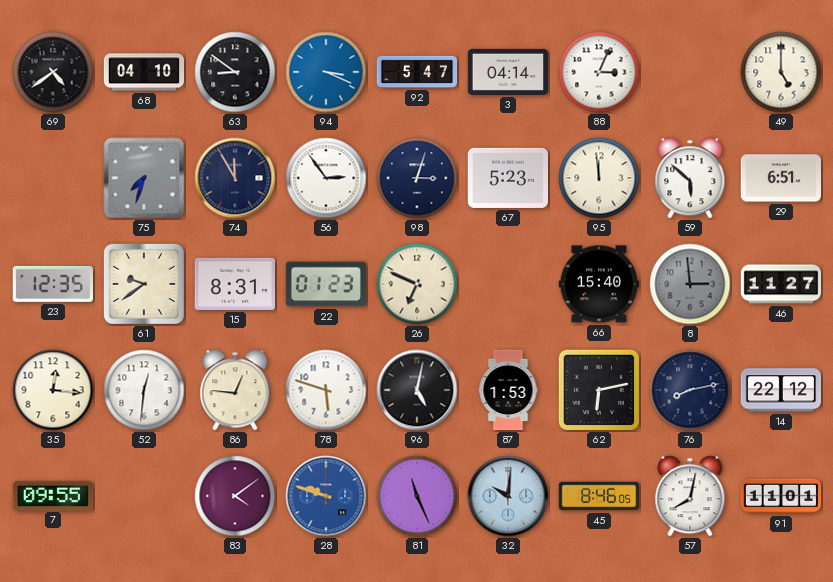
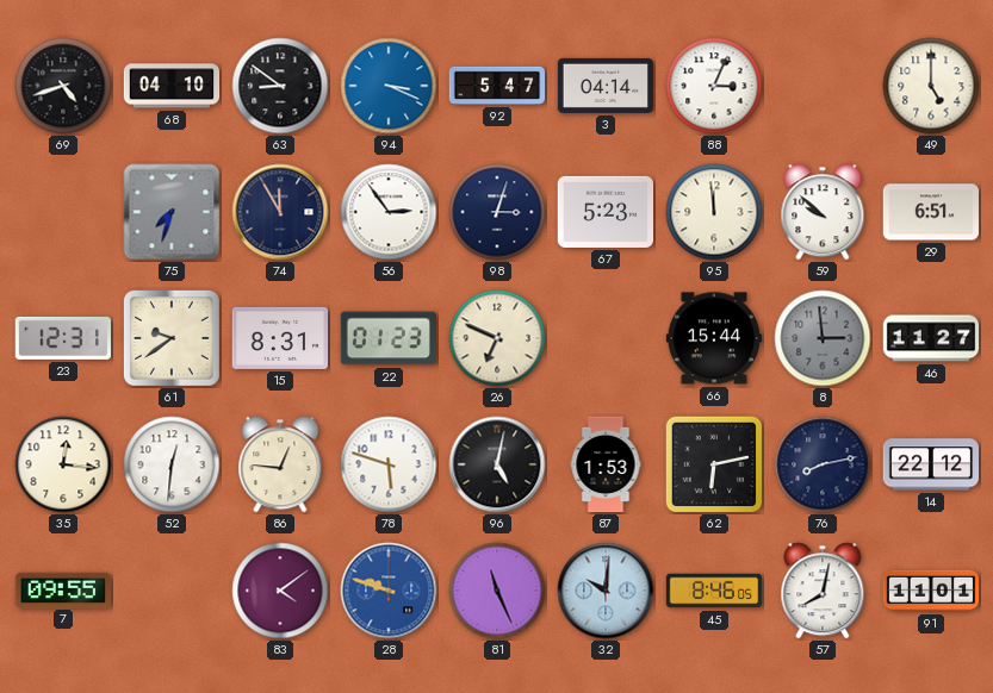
69: 4:39 -> 4:42
59: 5:52 -> 9:52
23: 12:35 -> 12:31
66: 15:40 -> 15:44
